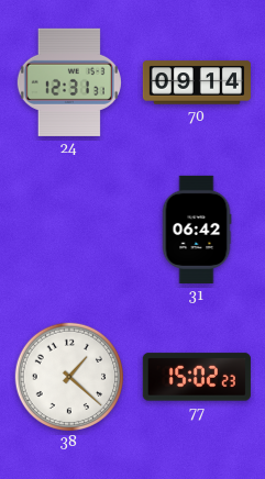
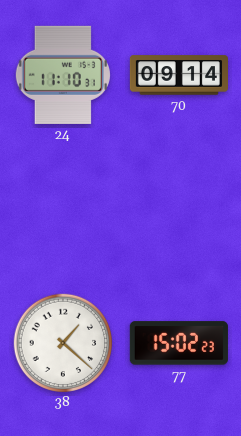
24: 12:31 -> 11:10
31: 06:42 -> none
